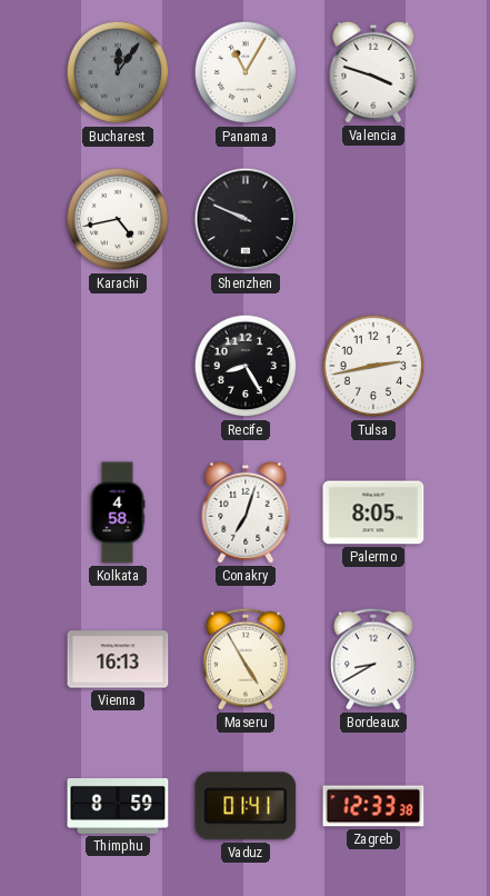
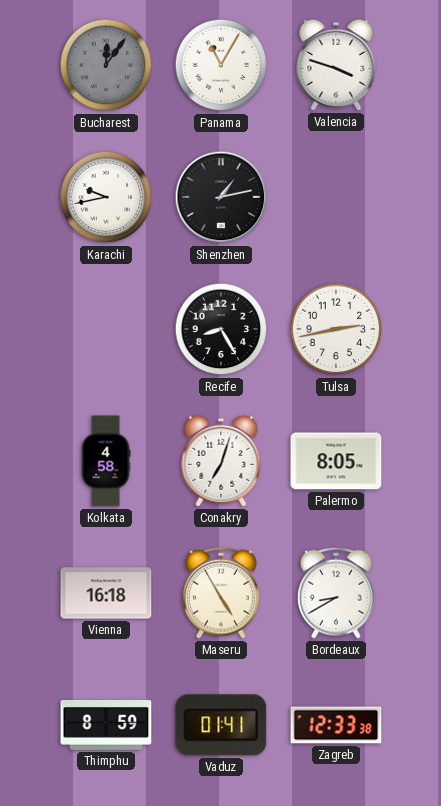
Karachi: 4:43 -> 9:43
Shenzhen: 9:49 -> 1:13
Vienna: 16:13 -> 16:18
